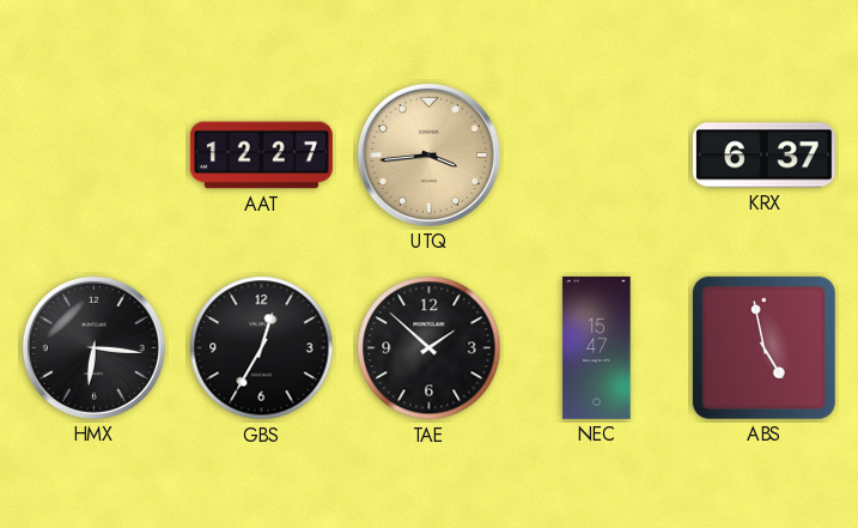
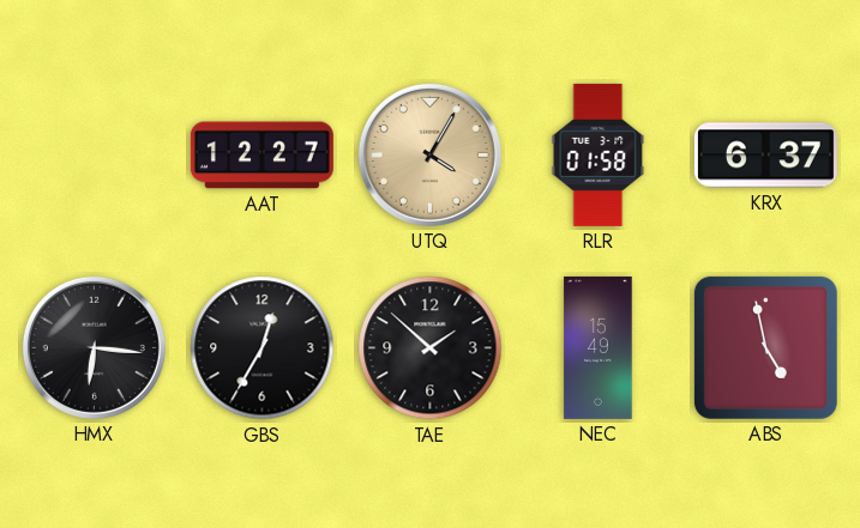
UTQ: 3:44 -> 4:05
RLR: none -> 01:58
NEC: 15:47 -> 15:49
